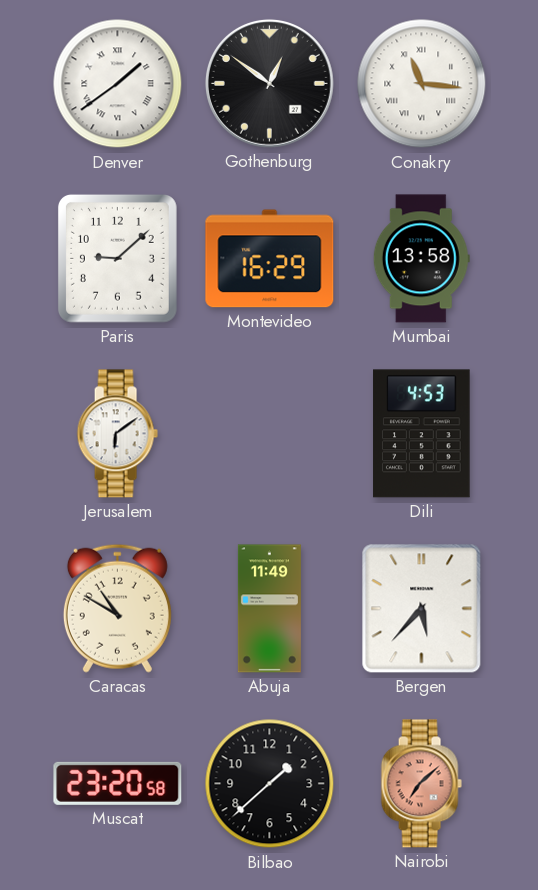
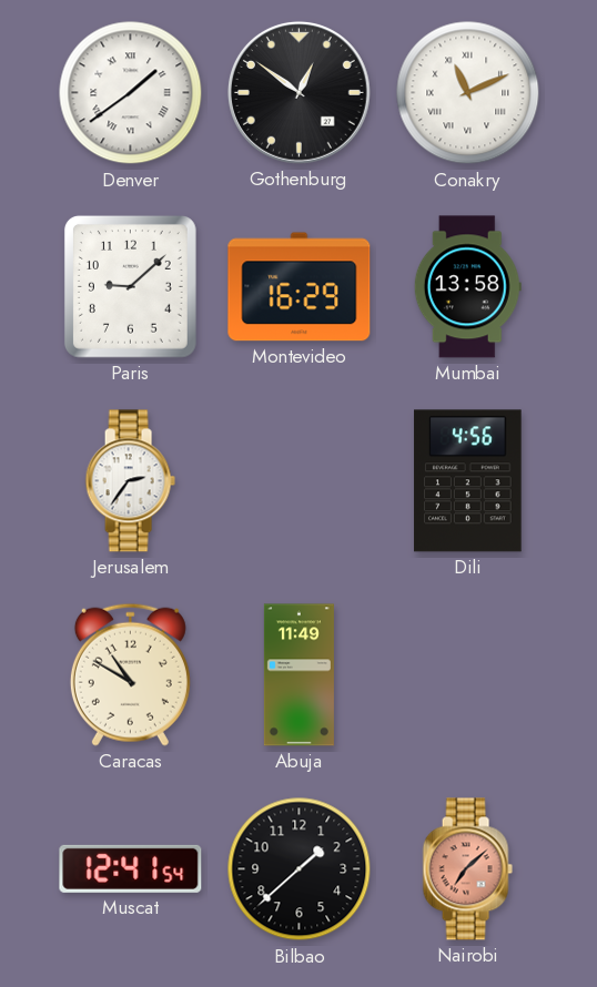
Conakry: 11:16 -> 11:11
Jerusalem: 6:09 -> 2:36
Dili: 4:53 -> 4:56
Bergen: 5:37 -> none
Muscat: 23:20 -> 12:41
